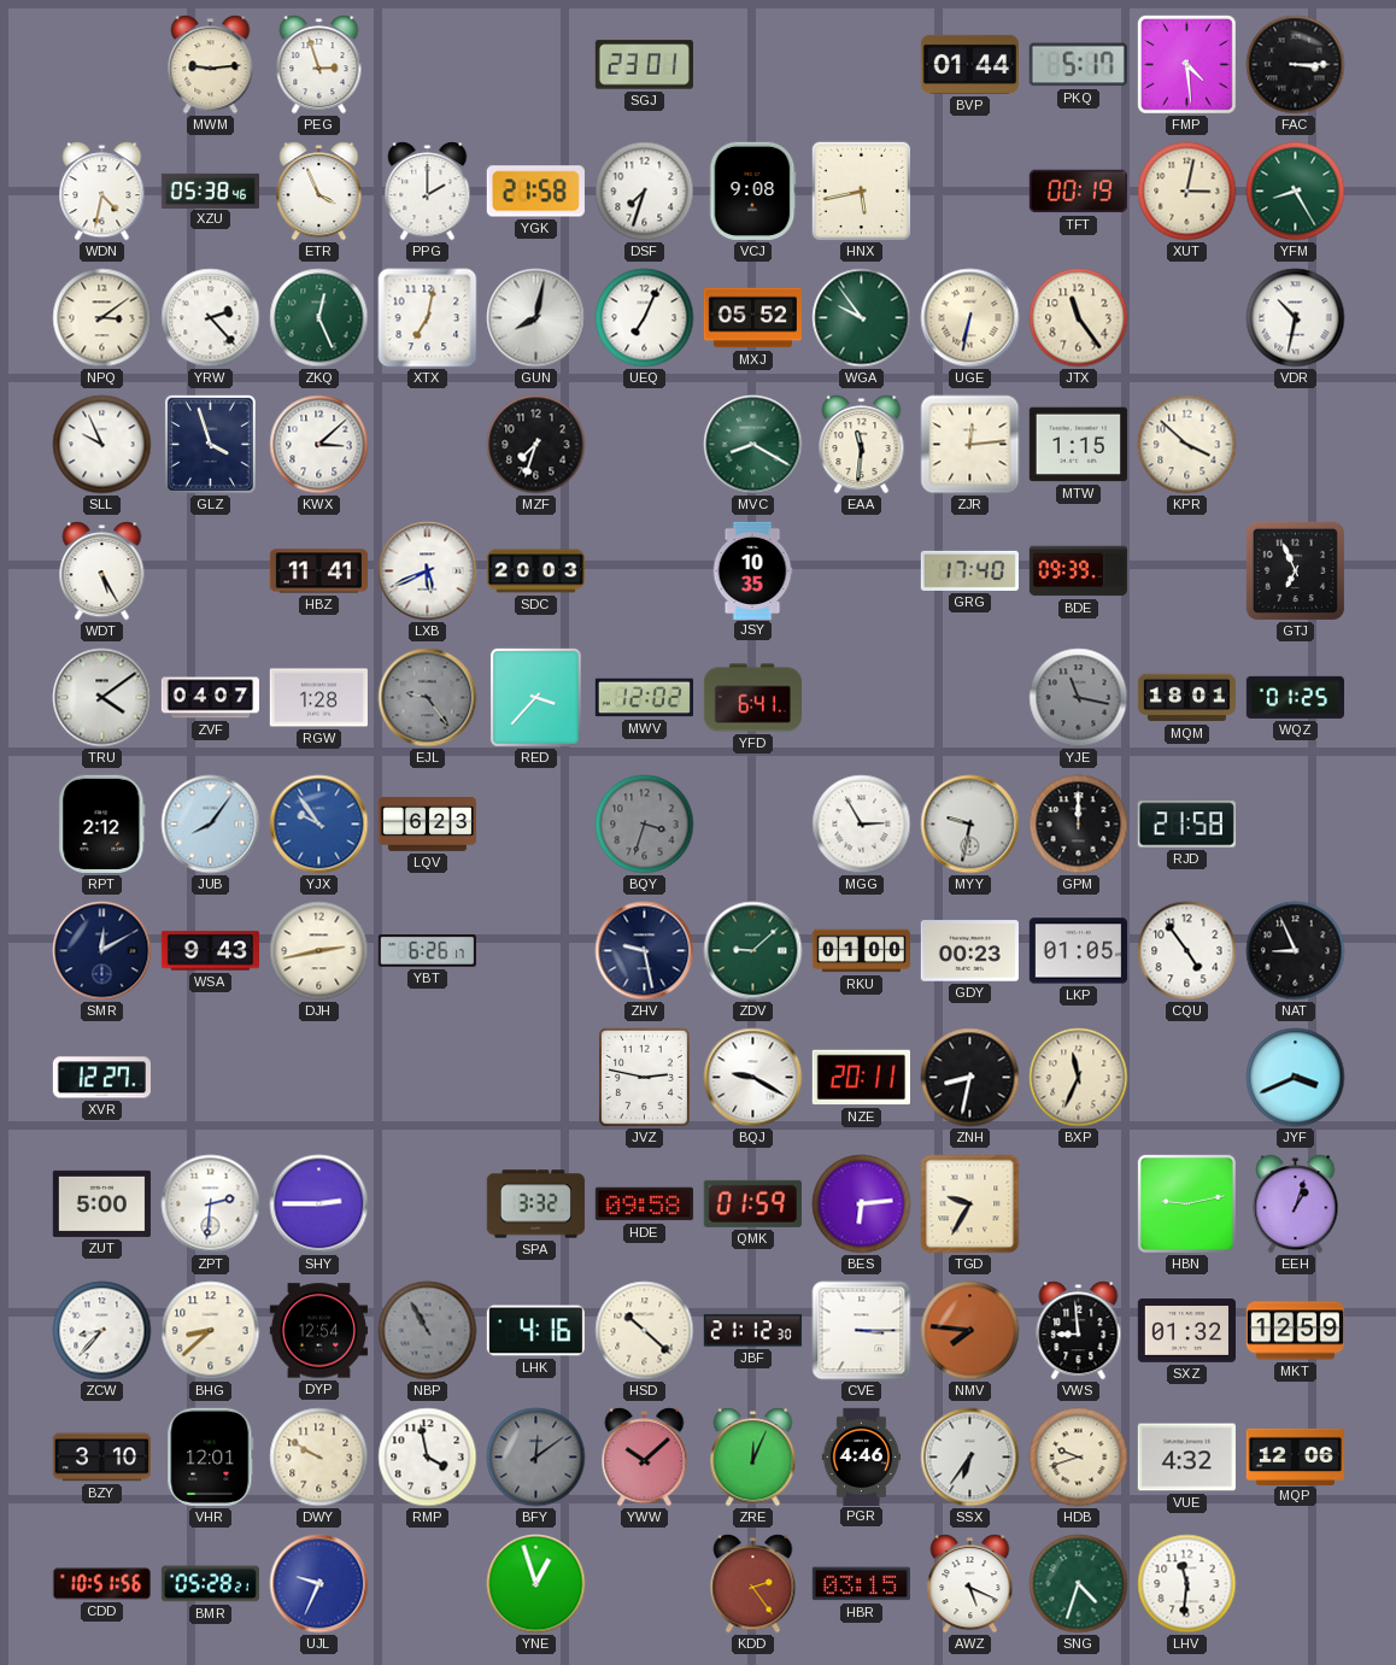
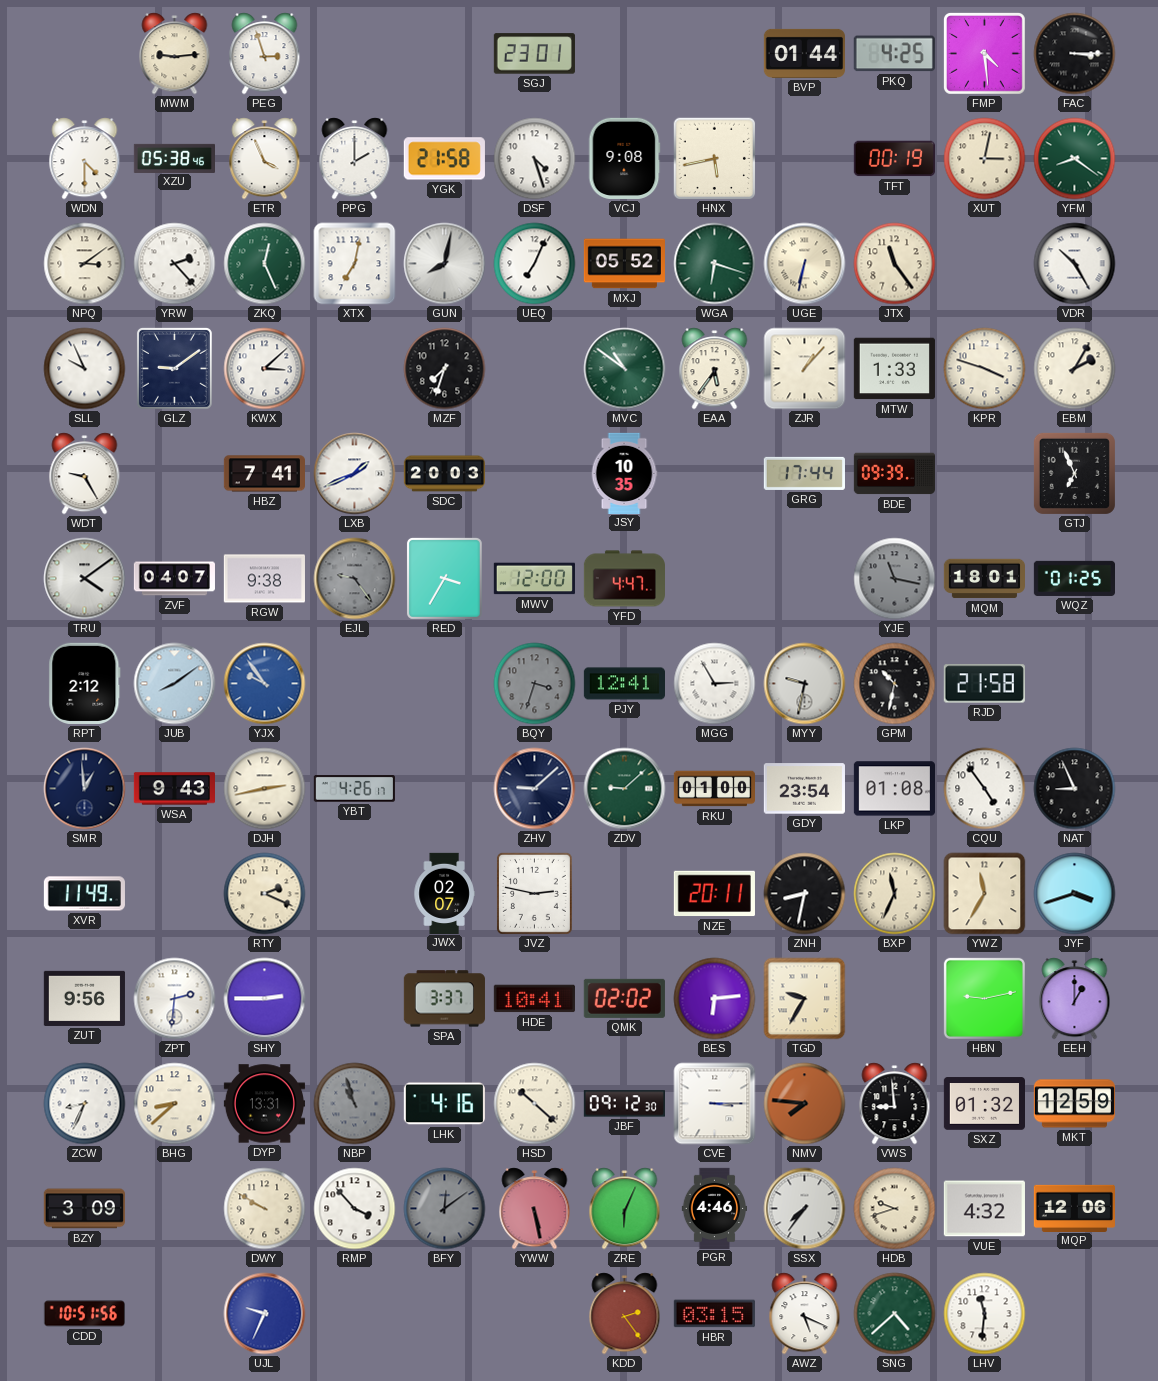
PKQ: 5:17 -> 4:25
WDN: 4:32 -> 4:30
DSF: 7:33 -> 4:27
YFM: 8:25 -> 8:21
WGA: 9:54 -> 6:18
VDR: 10:32 -> 10:25
GLZ: 3:57 -> 9:09
MVC: 8:20 -> 10:51
EAA: 11:31 -> 5:36
ZJR: 12:14 -> 1:07
MTW: 1:15 -> 1:33
KPR: 3:52 -> 3:48
EBM: none -> 2:05
WDT: 5:25 -> 9:25
HBZ: 11:41 -> 7:41
LXB: 5:41 -> 1:41
GRG: 17:40 -> 17:44
RGW: 1:28 -> 9:38
RED: 3:37 -> 3:35
MWV: 12:02 -> 12:00
YFD: 6:41 -> 4:47
JUB: 8:06 -> 8:09
LQV: 6:23 -> none
PJY: none -> 12:41
GPM: 12:00 -> 10:32
SMR: 12:10 -> 12:59
YBT: 6:26 -> 4:26
ZHV: 9:28 -> 9:08
GDY: 00:23 -> 23:54
LKP: 01:05 -> 01:08
XVR: 12:27 -> 11:49
RTY: none -> 2:19
JWX: none -> 02:07
BQJ: 9:20 -> none
YWZ: none -> 11:35
JYF: 3:41 -> 3:42
ZUT: 5:00 -> 9:56
SPA: 3:32 -> 3:37
HDE: 09:58 -> 10:41
QMK: 01:59 -> 02:02
EEH: 1:03 -> 1:00
ZCW: 8:37 -> 8:34
DYP: 12:54 -> 13:31
NBP: 10:55 -> 10:57
JBF: 21:12 -> 09:12
BZY: 3:10 -> 3:09
VHR: 12:01 -> none
RMP: 3:58 -> 3:53
YWW: 10:08 -> 5:28
ZRE: 12:04 -> 6:04
SSX: 6:36 -> 7:36
BMR: 05:28 -> none
YNE: 12:57 -> none
SNG: 4:33 -> 4:38
